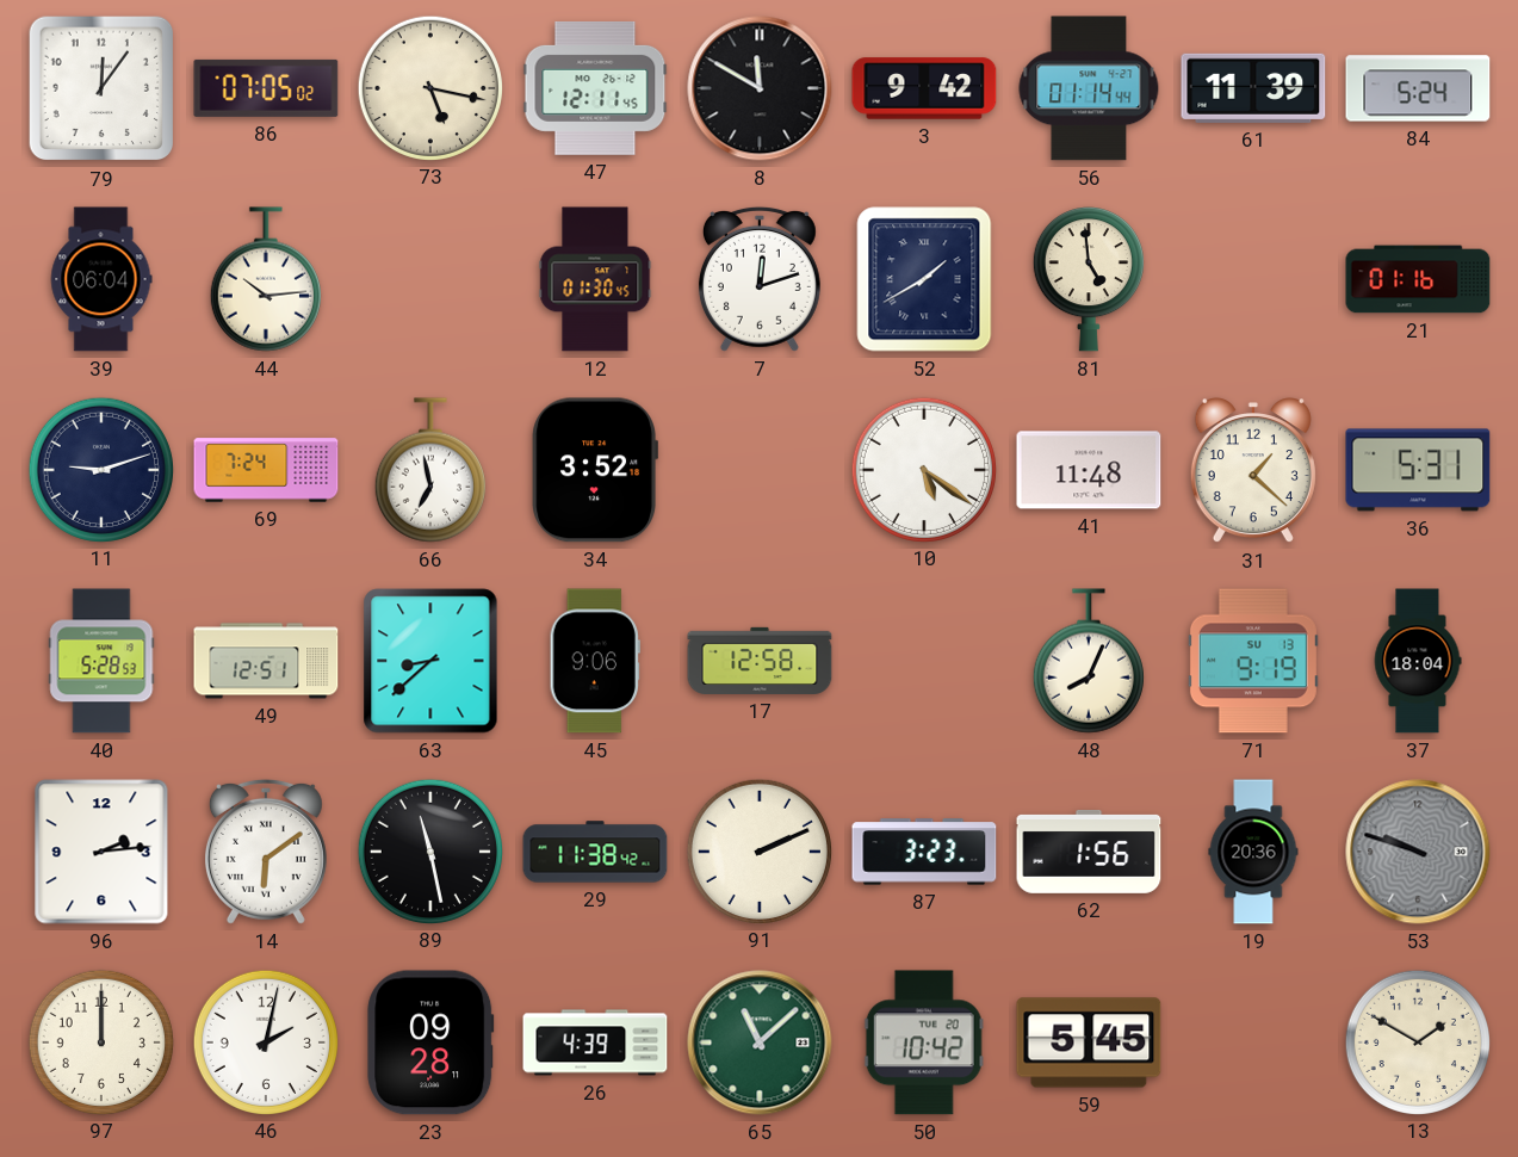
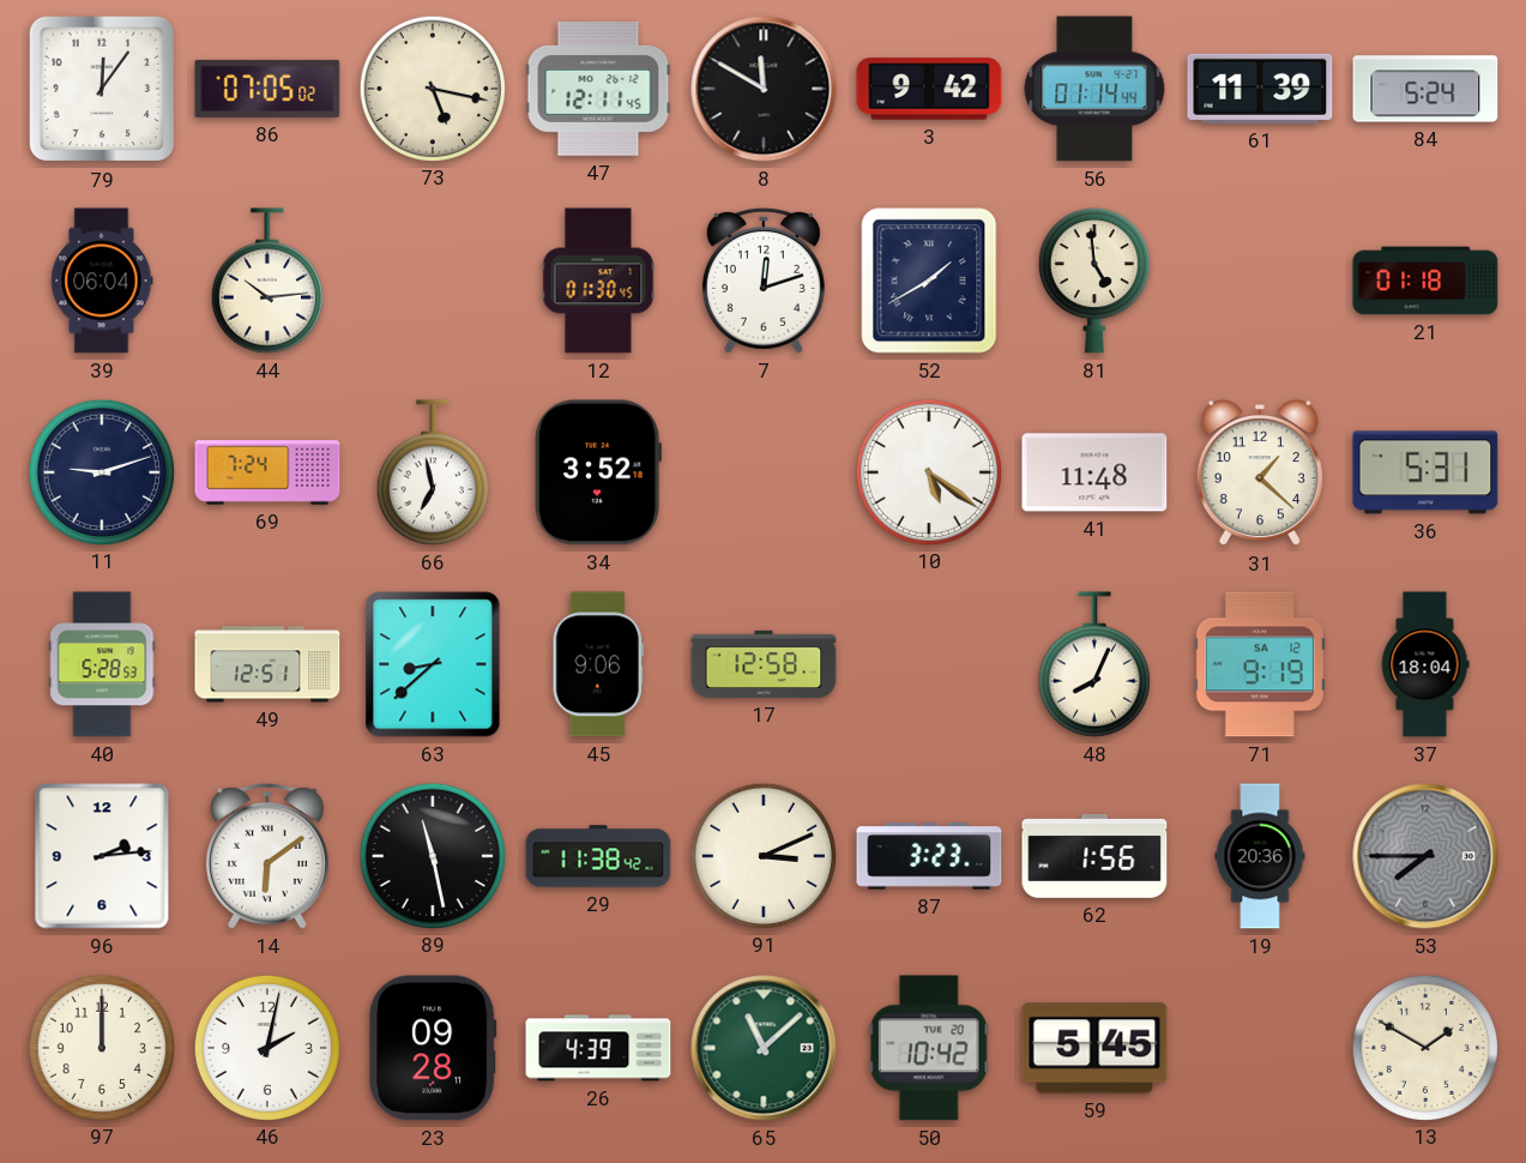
21: 01:16 -> 01:18
71 date: SU 13 -> SA 12
91: 2:11 -> 3:11
53: 9:48 -> 7:45
